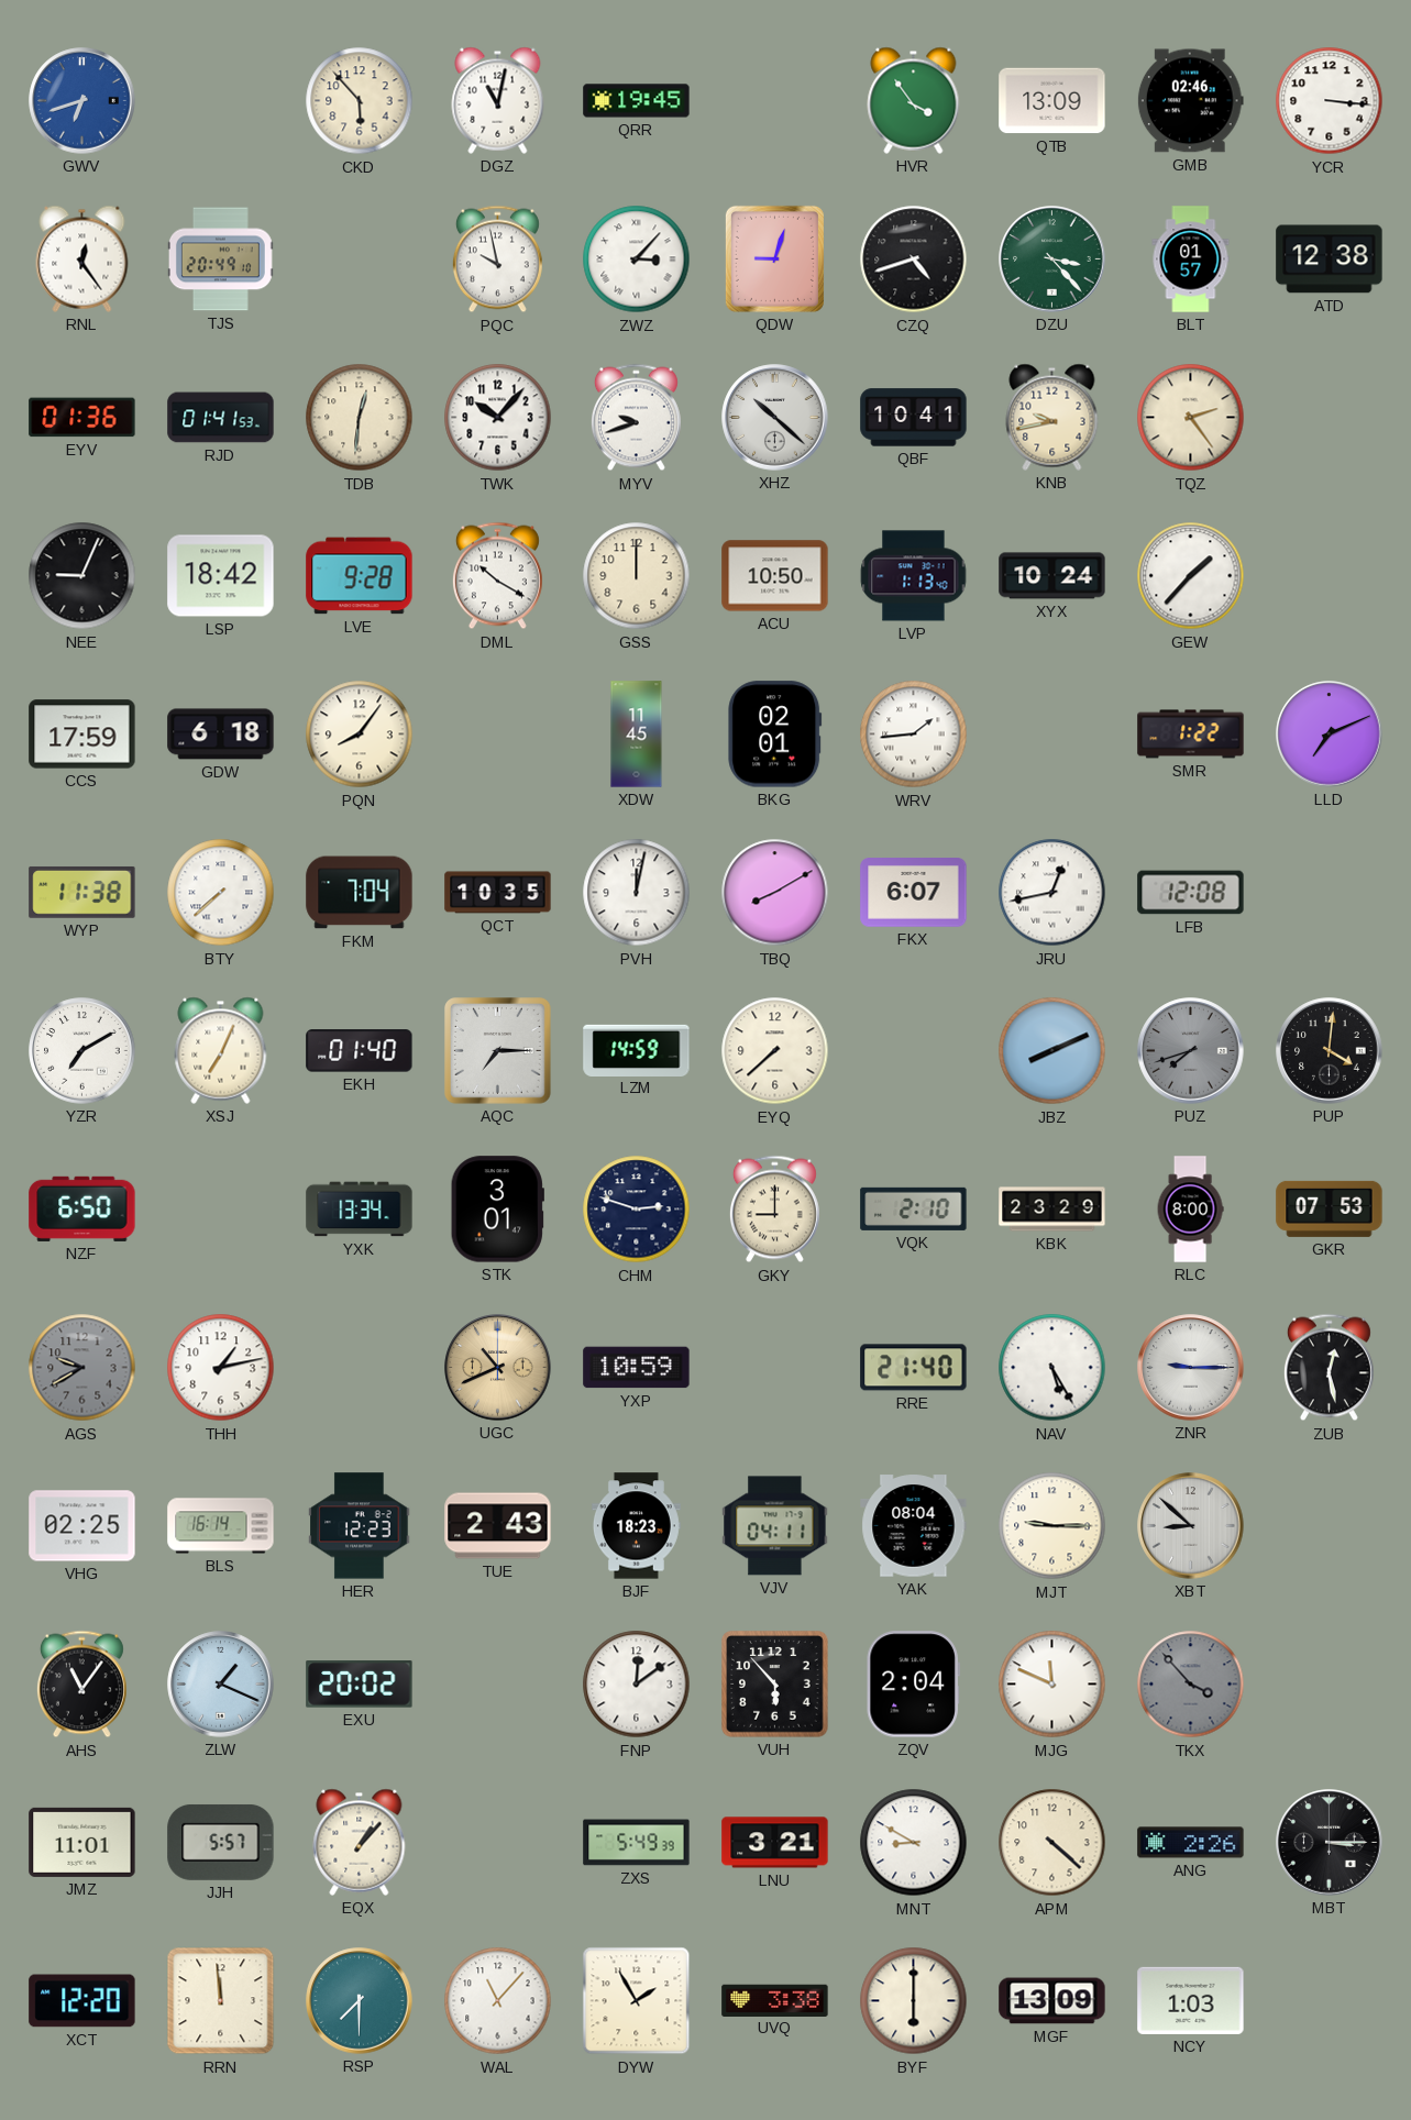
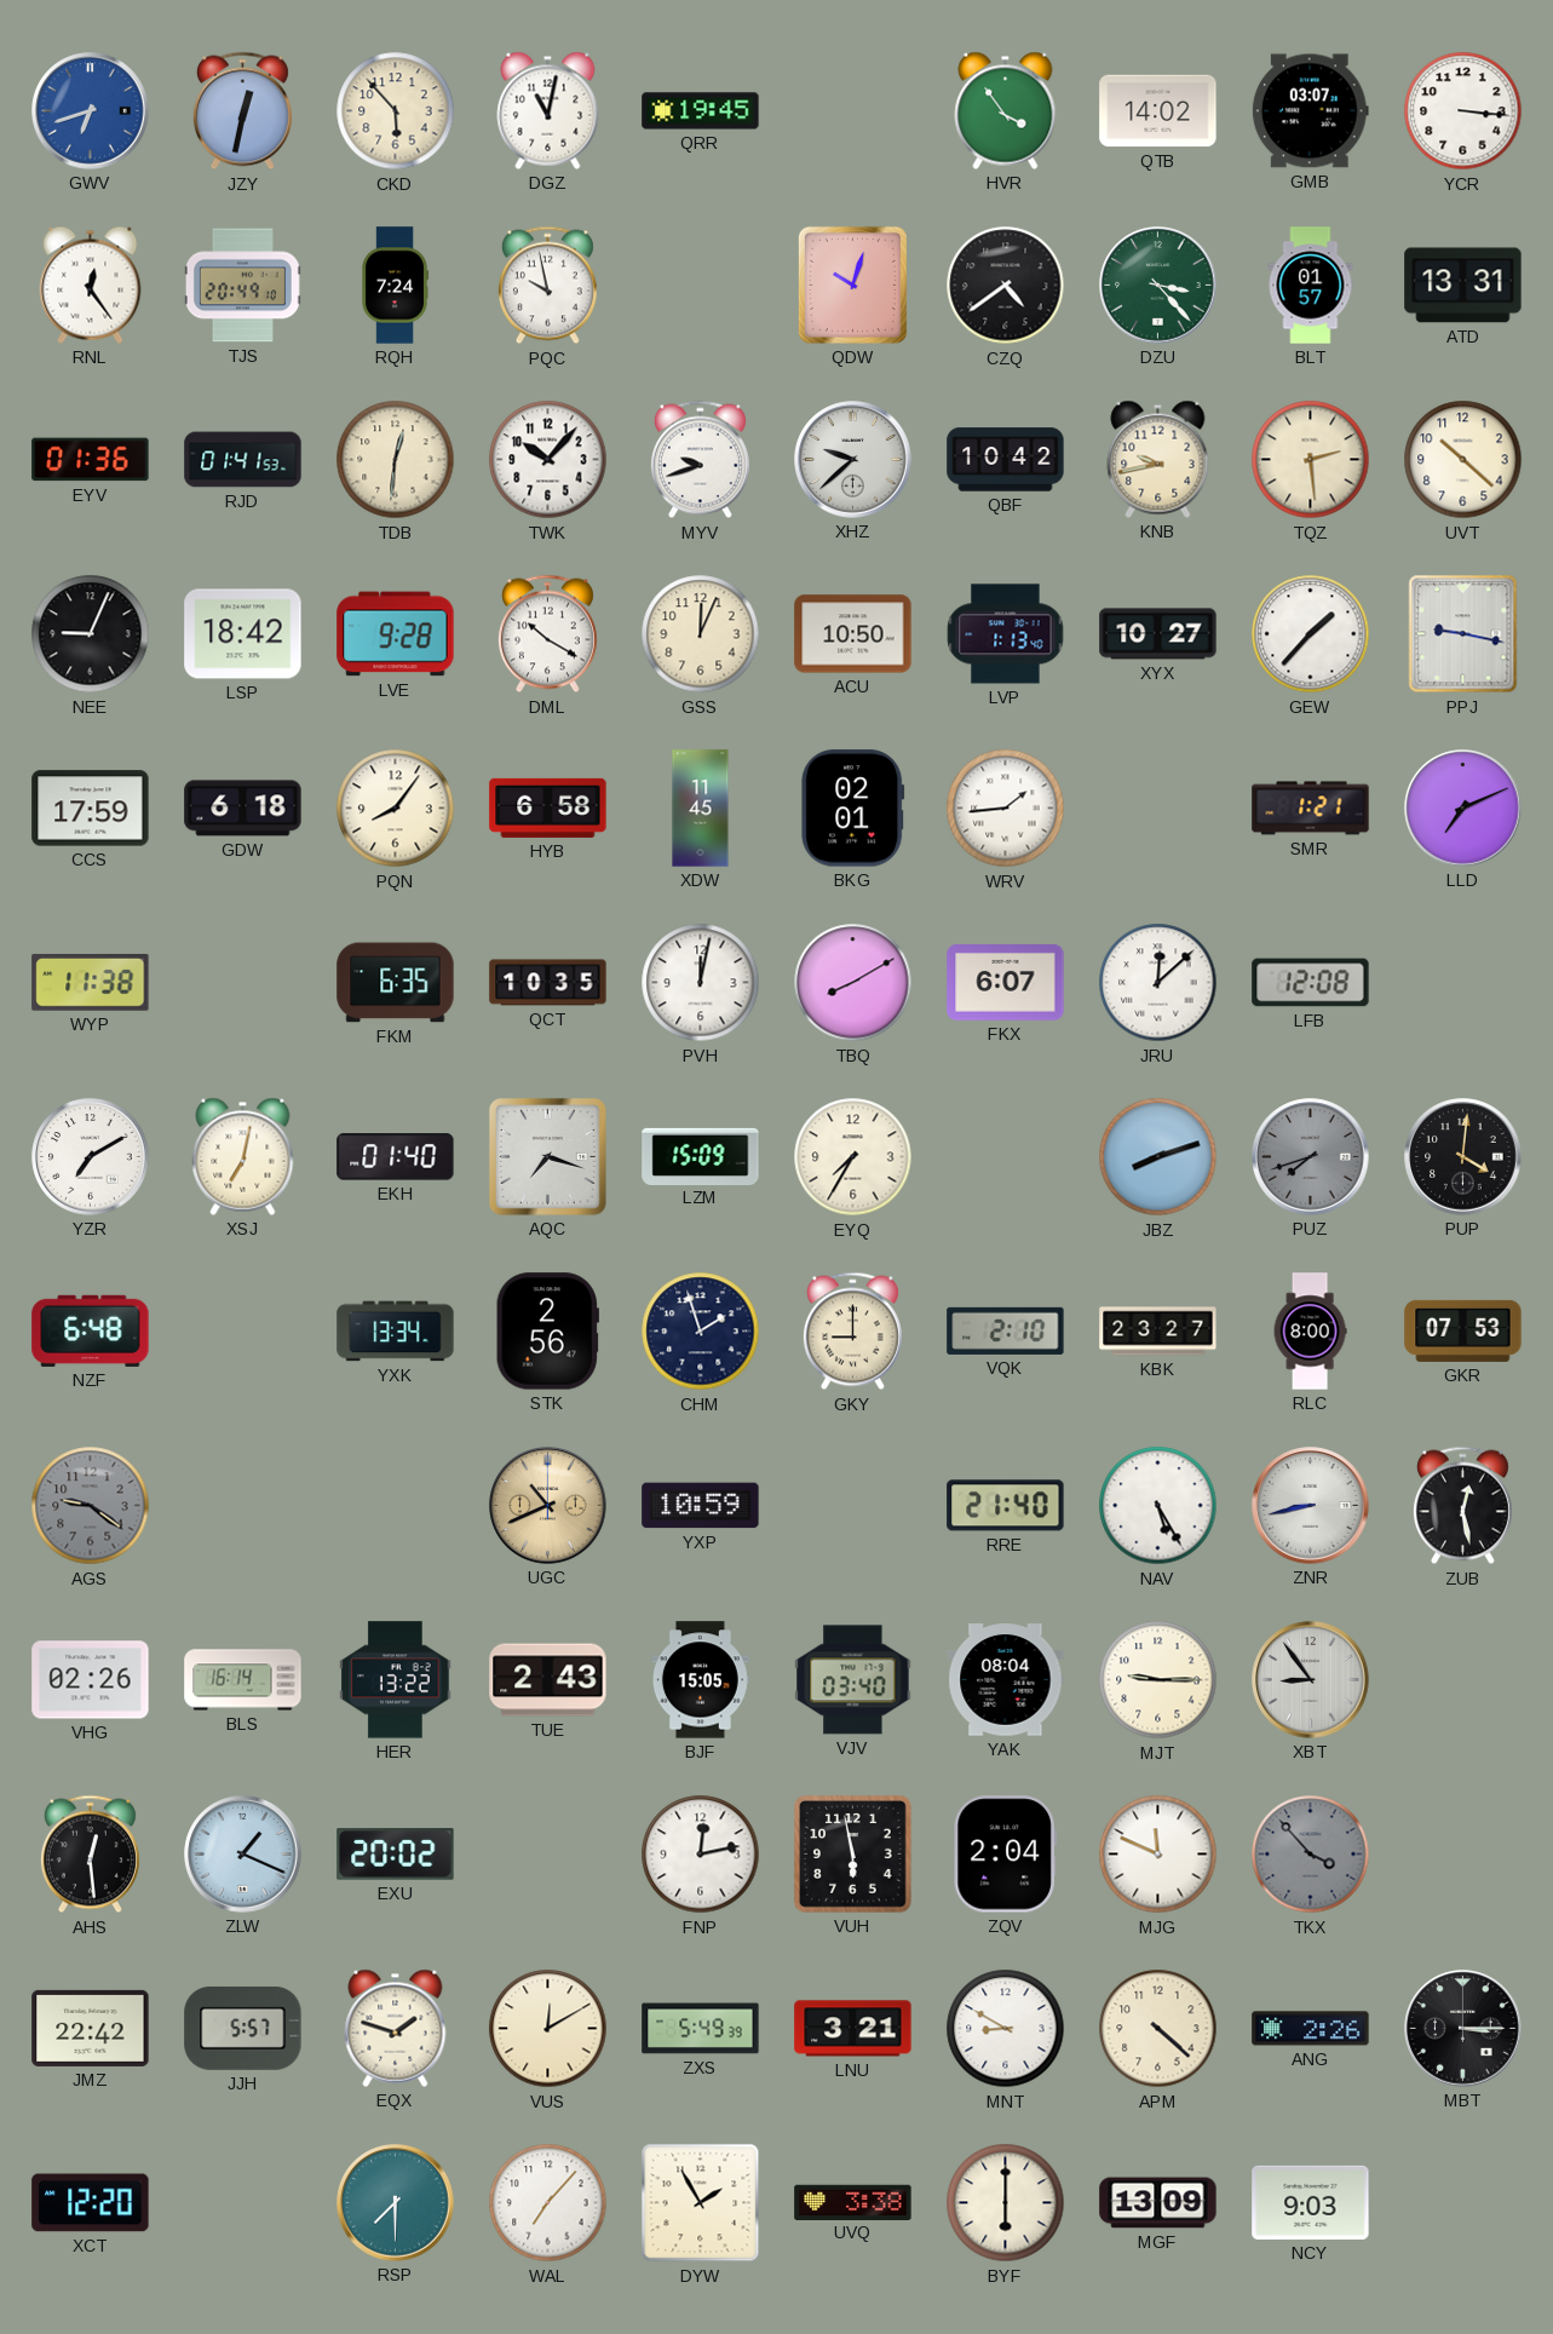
JZY: none -> 12:32
QTB: 13:09 -> 14:02
GMB: 02:46 -> 03:07
RQH: none -> 7:24
ZWZ: 3:07 -> none
QDW: 9:03 -> 10:03
CZQ: 4:42 -> 4:39
ATD: 12:38 -> 13:31
XHZ: 10:22 -> 9:38
QBF: 10:41 -> 10:42
TQZ: 2:24 -> 2:29
UVT: none -> 10:22
GSS: 12:00 -> 12:04
XYX: 10:24 -> 10:27
PPJ: none -> 9:17
HYB: none -> 6:58
SMR: 1:22 -> 1:21
BTY: 7:38 -> none
FKM: 7:04 -> 6:35
JRU: 12:43 -> 12:08
XSJ: 7:04 -> 7:02
AQC: 7:15 -> 7:18
LZM: 14:59 -> 15:09
EYQ: 7:38 -> 7:35
JBZ: 8:11 -> 8:12
NZF: 6:50 -> 6:48
STK: 3:01 -> 2:56
CHM: 2:48 -> 1:57
KBK: 23:29 -> 23:27
AGS: 9:40 -> 9:21
THH: 1:13 -> none
ZNR: 9:15 -> 8:43
VHG: 02:25 -> 02:26
HER: 12:23 -> 13:22
BJF: 18:23 -> 15:05
VJV: 04:11 -> 03:40
XBT: 8:52 -> 8:54
AHS: 11:06 -> 12:29
FNP: 12:09 -> 12:13
VUH: 5:53 -> 5:58
JMZ: 11:01 -> 22:42
EQX: 1:07 -> 1:48
VUS: none -> 12:10
RRN: 11:59 -> none
WAL: 11:07 -> 7:07
NCY: 1:03 -> 9:03
